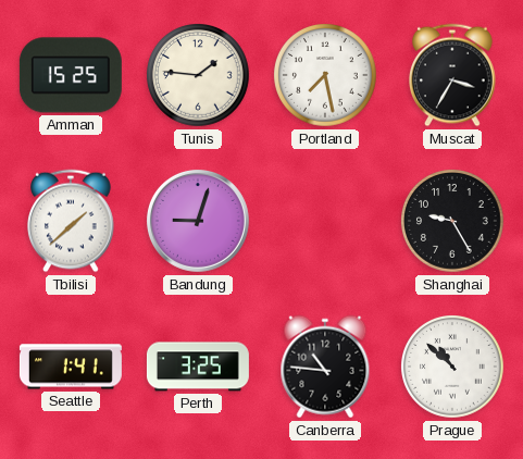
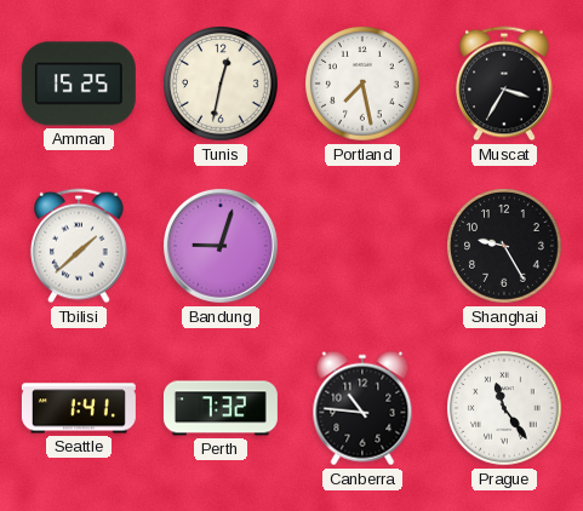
Tunis: 1:46 -> 12:32
Perth: 3:25 -> 7:32
Prague: 10:52 -> 11:24
